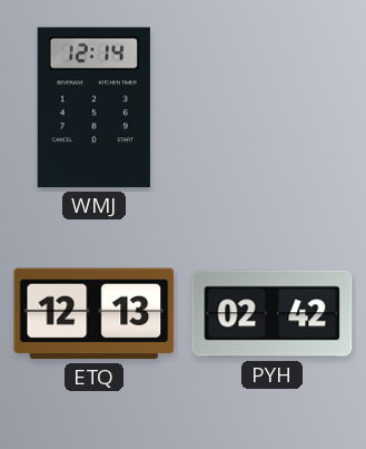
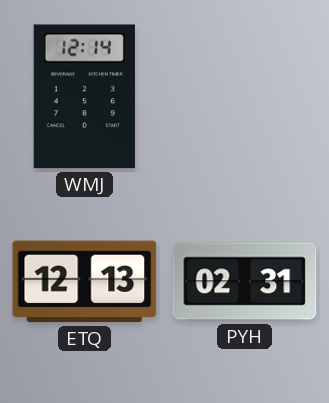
PYH: 02:42 -> 02:31
